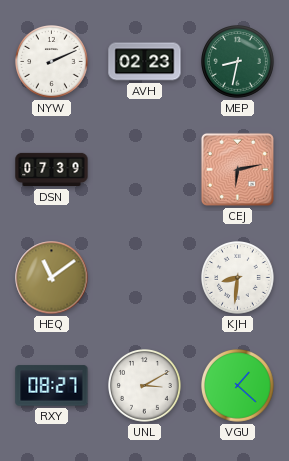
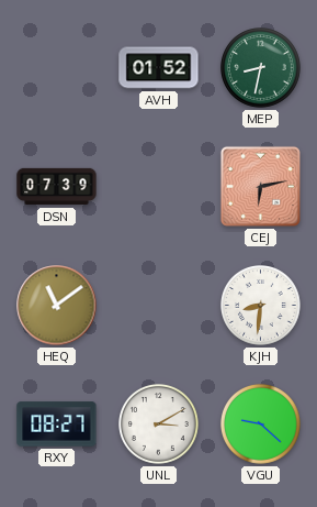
NYW: 2:11 -> none
AVH: 02:23 -> 01:52
VGU: 1:22 -> 9:22
